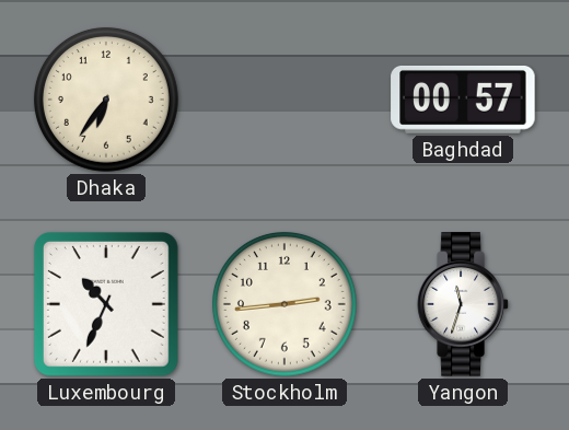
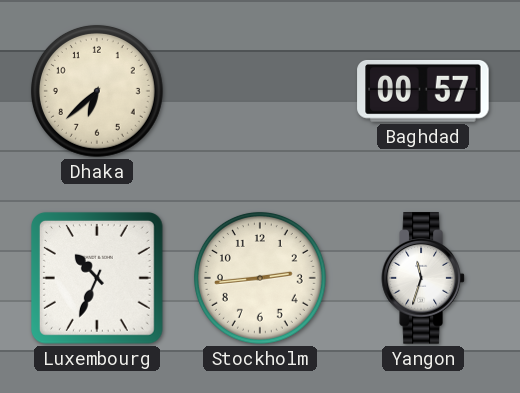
Dhaka: 6:36 -> 6:38
